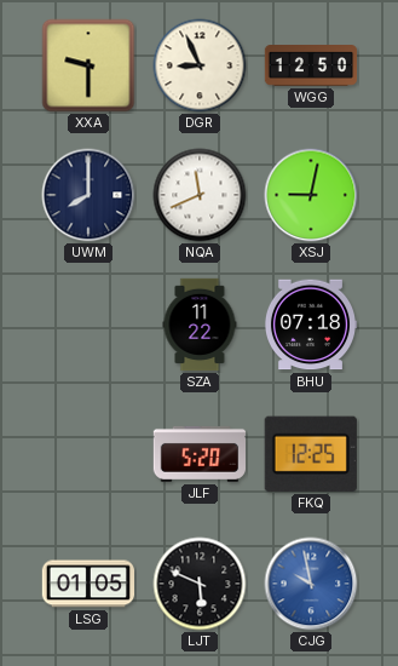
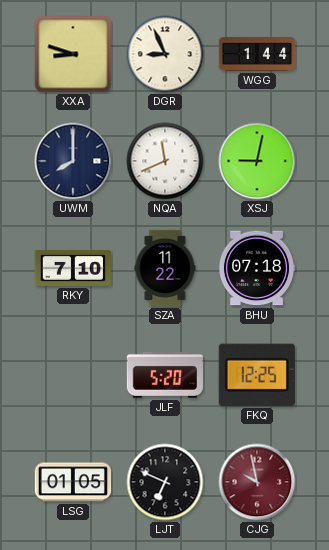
XXA: 9:30 -> 8:48
WGG: 12:50 -> 1:44
RKY: none -> 7:10
LJT: 5:49 -> 6:49
CJG dial: blue -> burgundy
